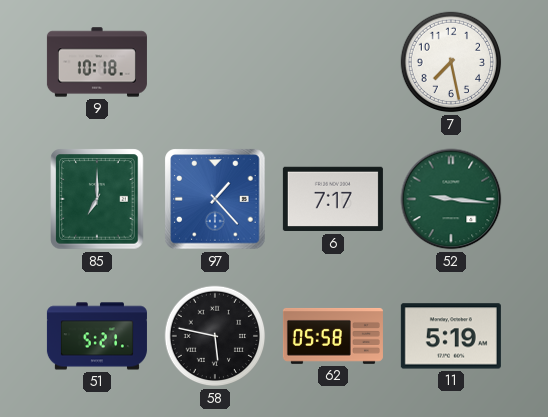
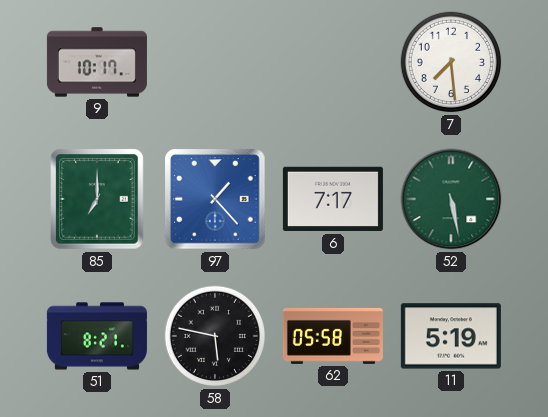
9: 10:18 -> 10:17
7: 7:28 -> 7:29
52: 9:16 -> 5:28
51: 5:21 -> 8:21
